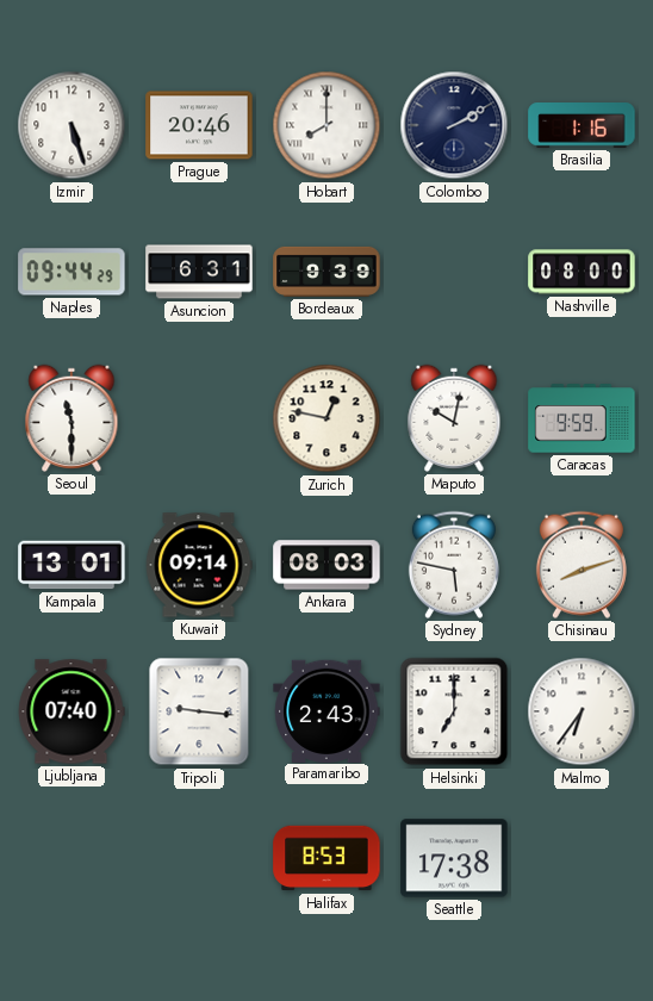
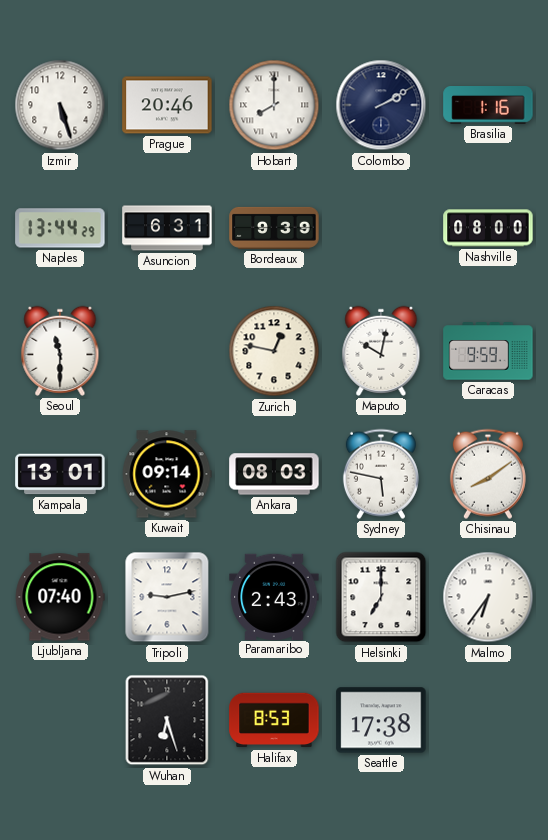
Naples: 09:44 -> 13:44
Chisinau: 8:12 -> 8:09
Tripoli: 9:16 -> 9:13
Wuhan: none -> 6:27
